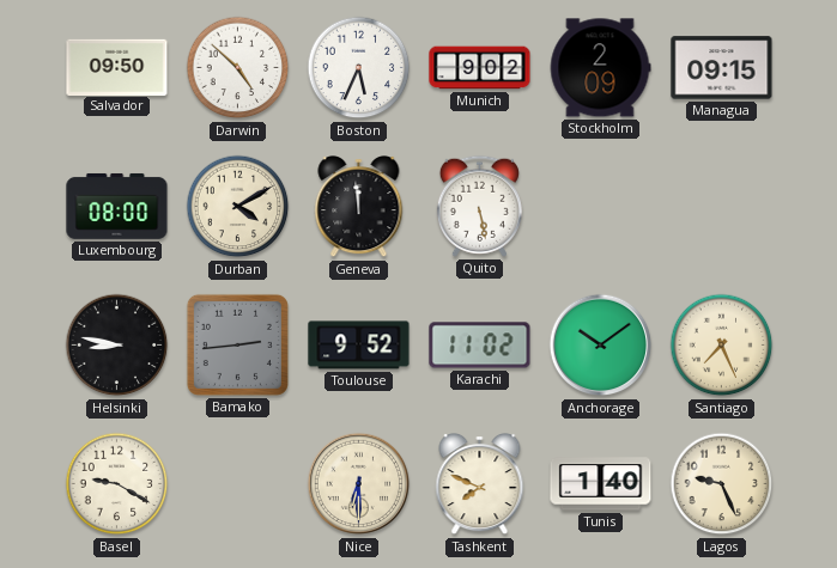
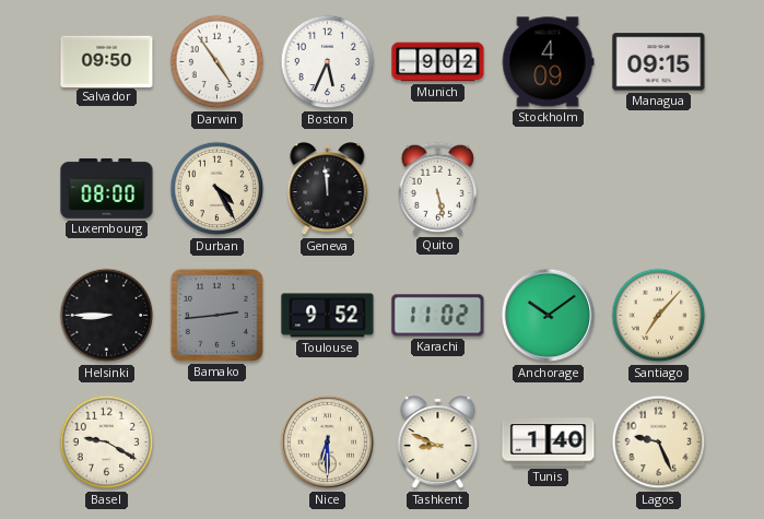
Darwin: 4:52 -> 4:54
Stockholm: 2:09 -> 4:09
Durban: 4:10 -> 4:25
Helsinki: 8:47 -> 8:45
Santiago: 7:26 -> 7:07
Tashkent: 7:49 -> 8:49
